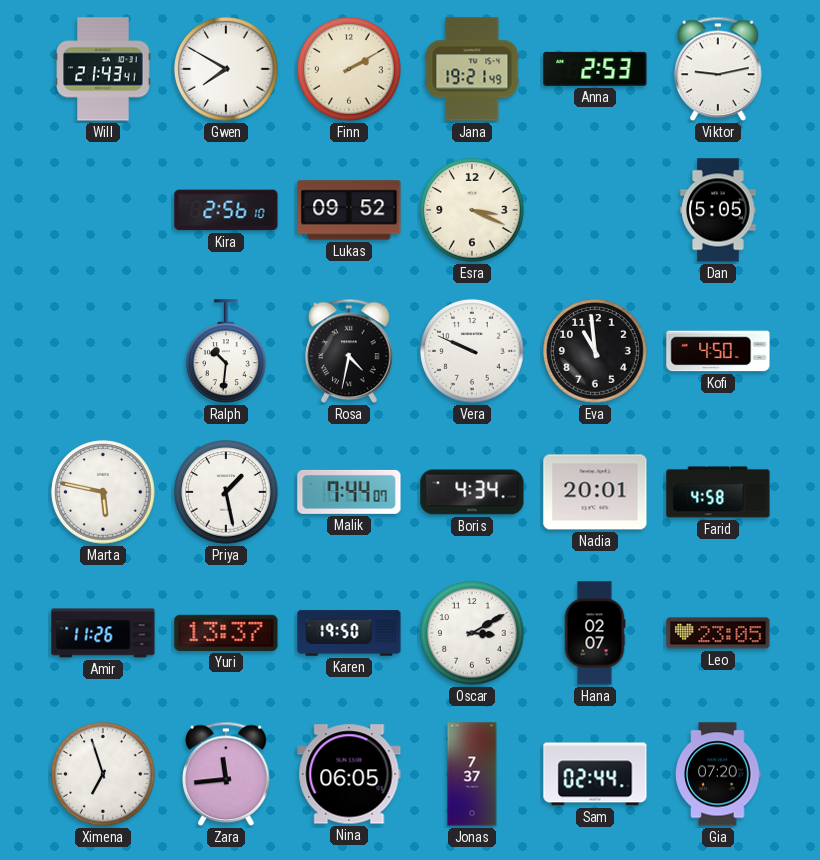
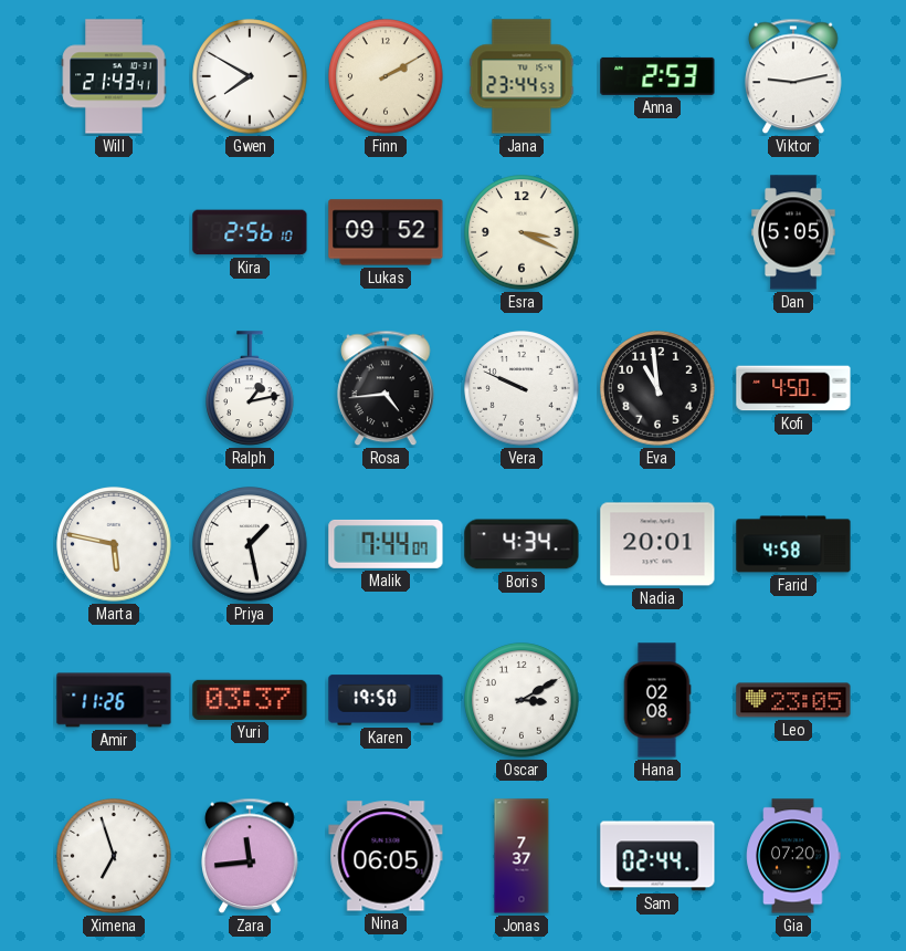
Jana: 19:21 -> 23:44
Ralph: 10:31 -> 1:13
Rosa: 4:32 -> 4:44
Yuri: 13:37 -> 03:37
Hana: 02:07 -> 02:08
